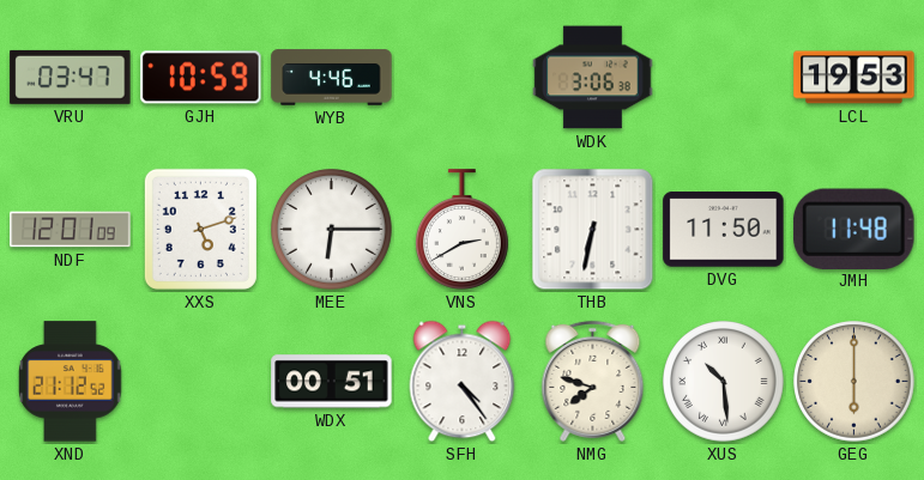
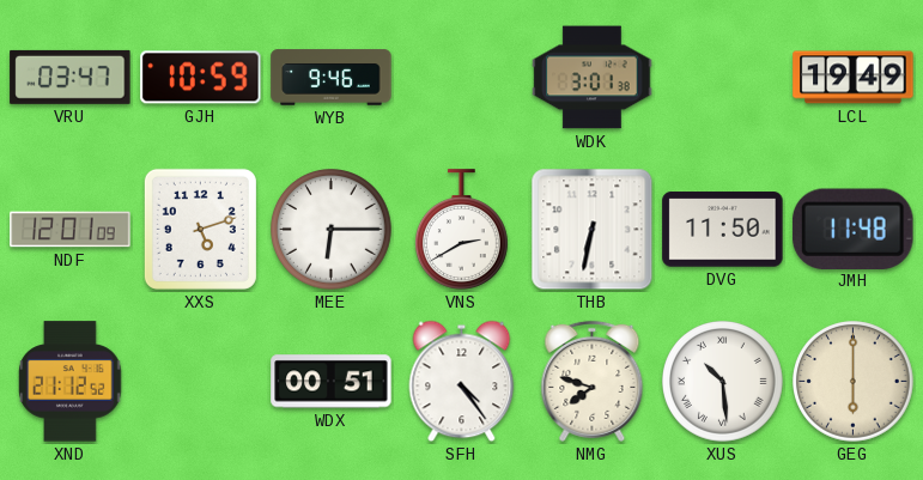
WYB: 4:46 -> 9:46
WDK: 3:06 -> 3:01
LCL: 19:53 -> 19:49
